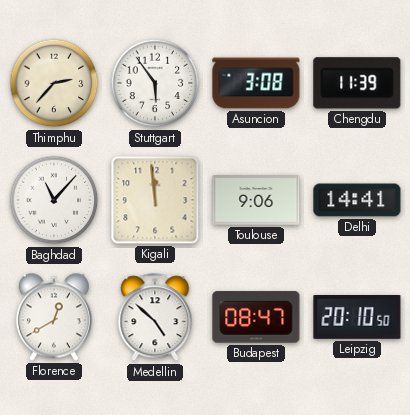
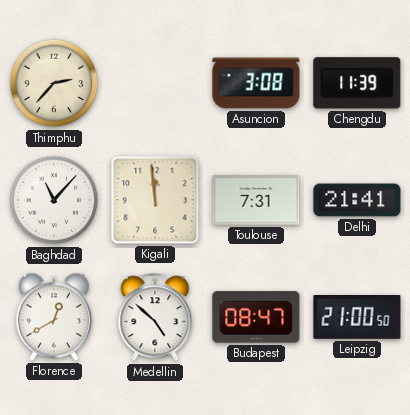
Stuttgart: 5:54 -> none
Toulouse: 9:06 -> 7:31
Delhi: 14:41 -> 21:41
Leipzig: 20:10 -> 21:00
